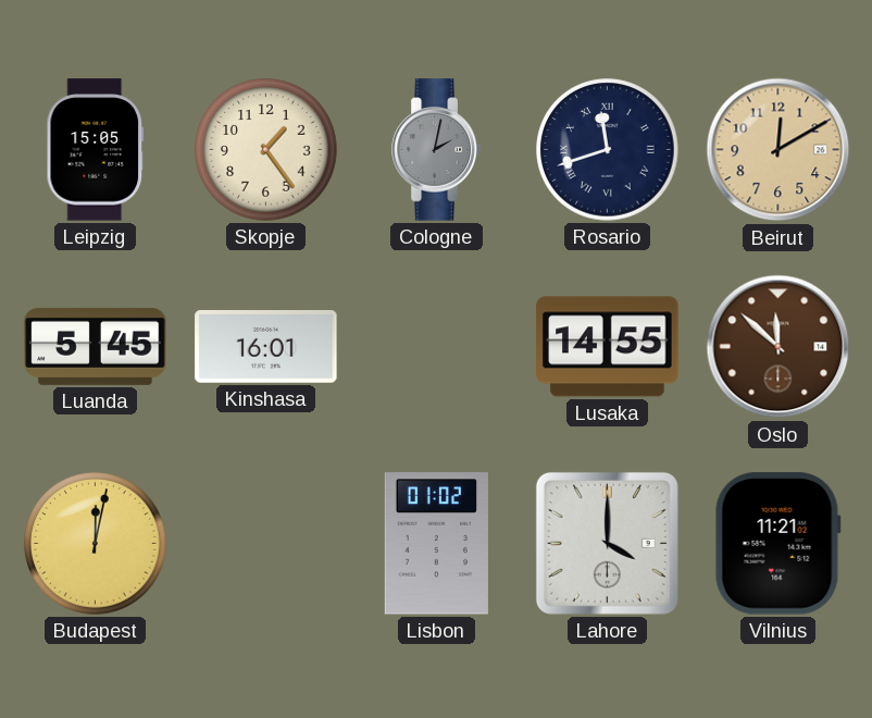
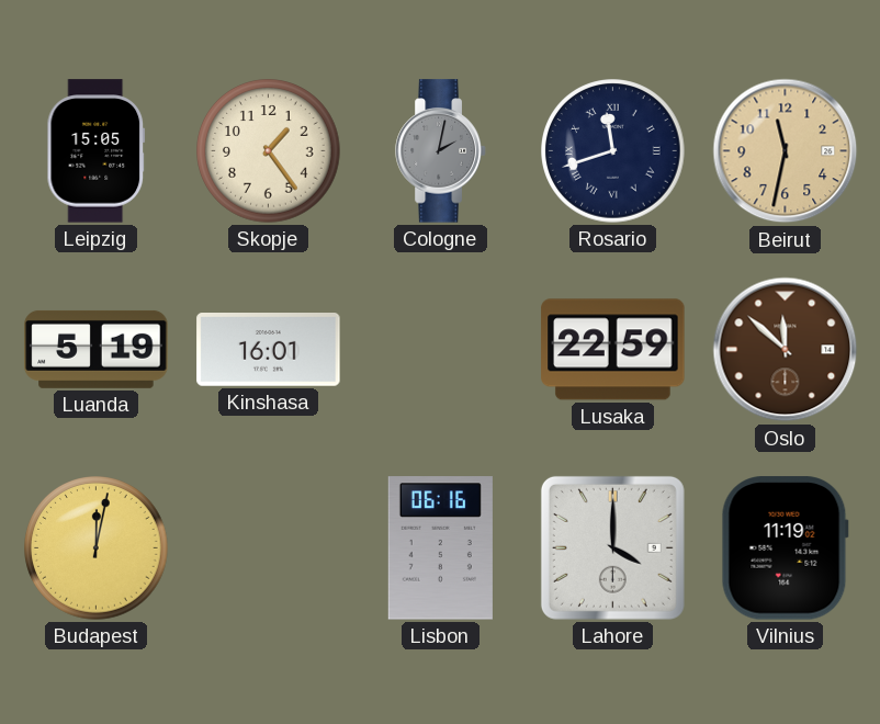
Beirut: 12:10 -> 11:32
Luanda: 5:45 -> 5:19
Lusaka: 14:55 -> 22:59
Lisbon: 01:02 -> 06:16
Vilnius: 11:21 -> 11:19
